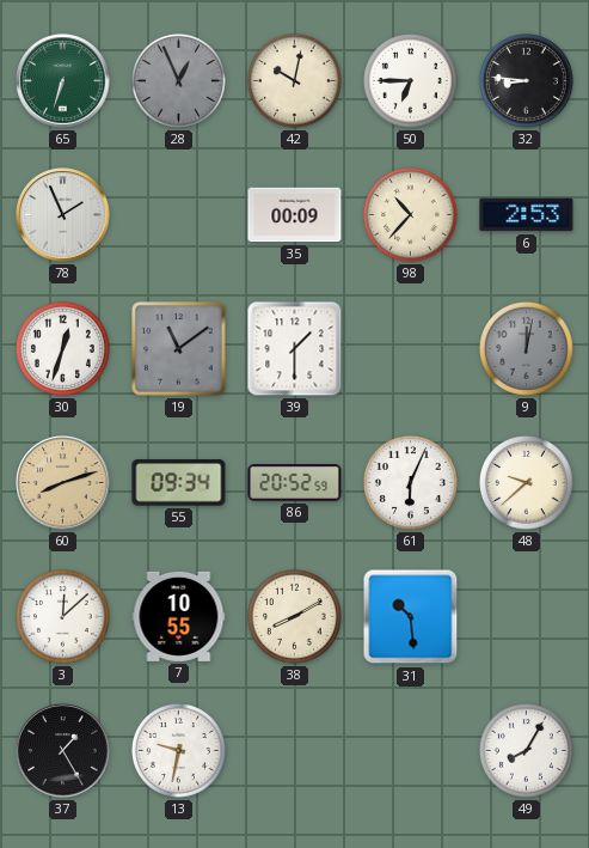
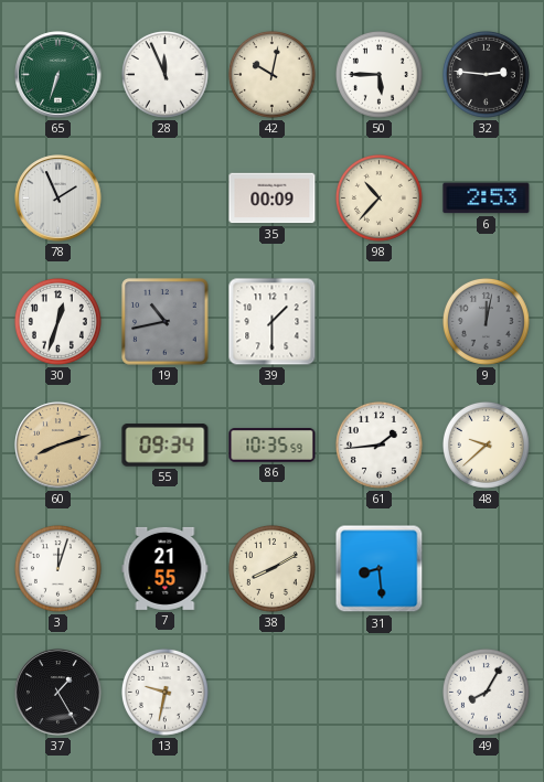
28: 12:56 -> 11:56
28 dial: grey -> white
50: 6:45 -> 5:45
32: 8:46 -> 2:46
19: 11:09 -> 10:43
86: 20:52 -> 10:35
61: 6:04 -> 1:44
3: 12:08 -> 12:03
7: 10:55 -> 21:55
31: 10:29 -> 8:29
